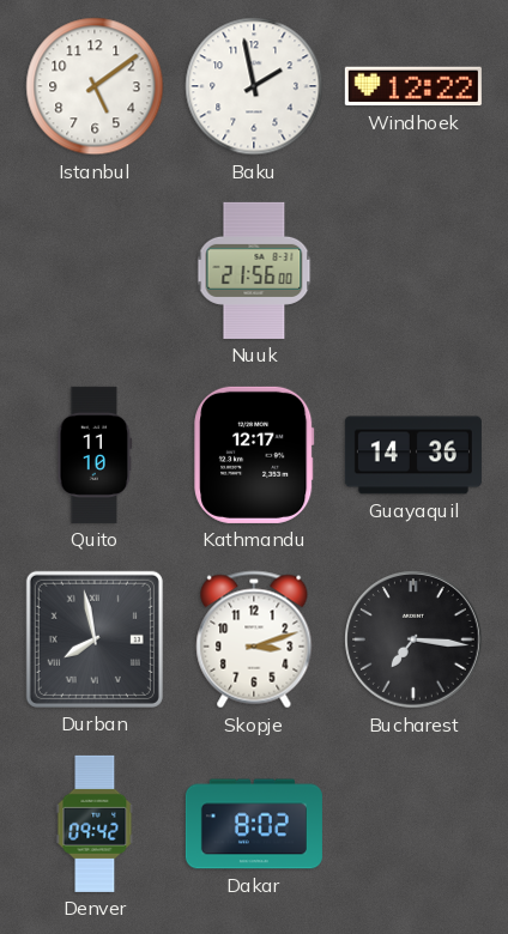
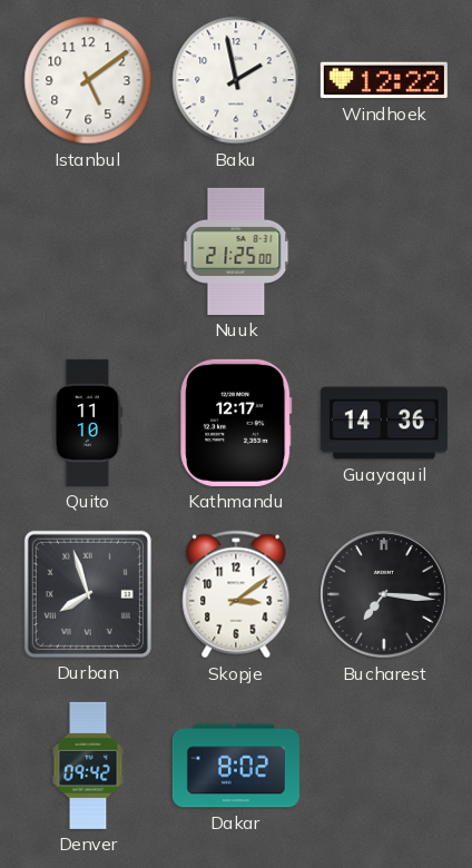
Nuuk: 21:56 -> 21:25
Durban: 7:58 -> 7:57
Skopje: 3:12 -> 3:09
